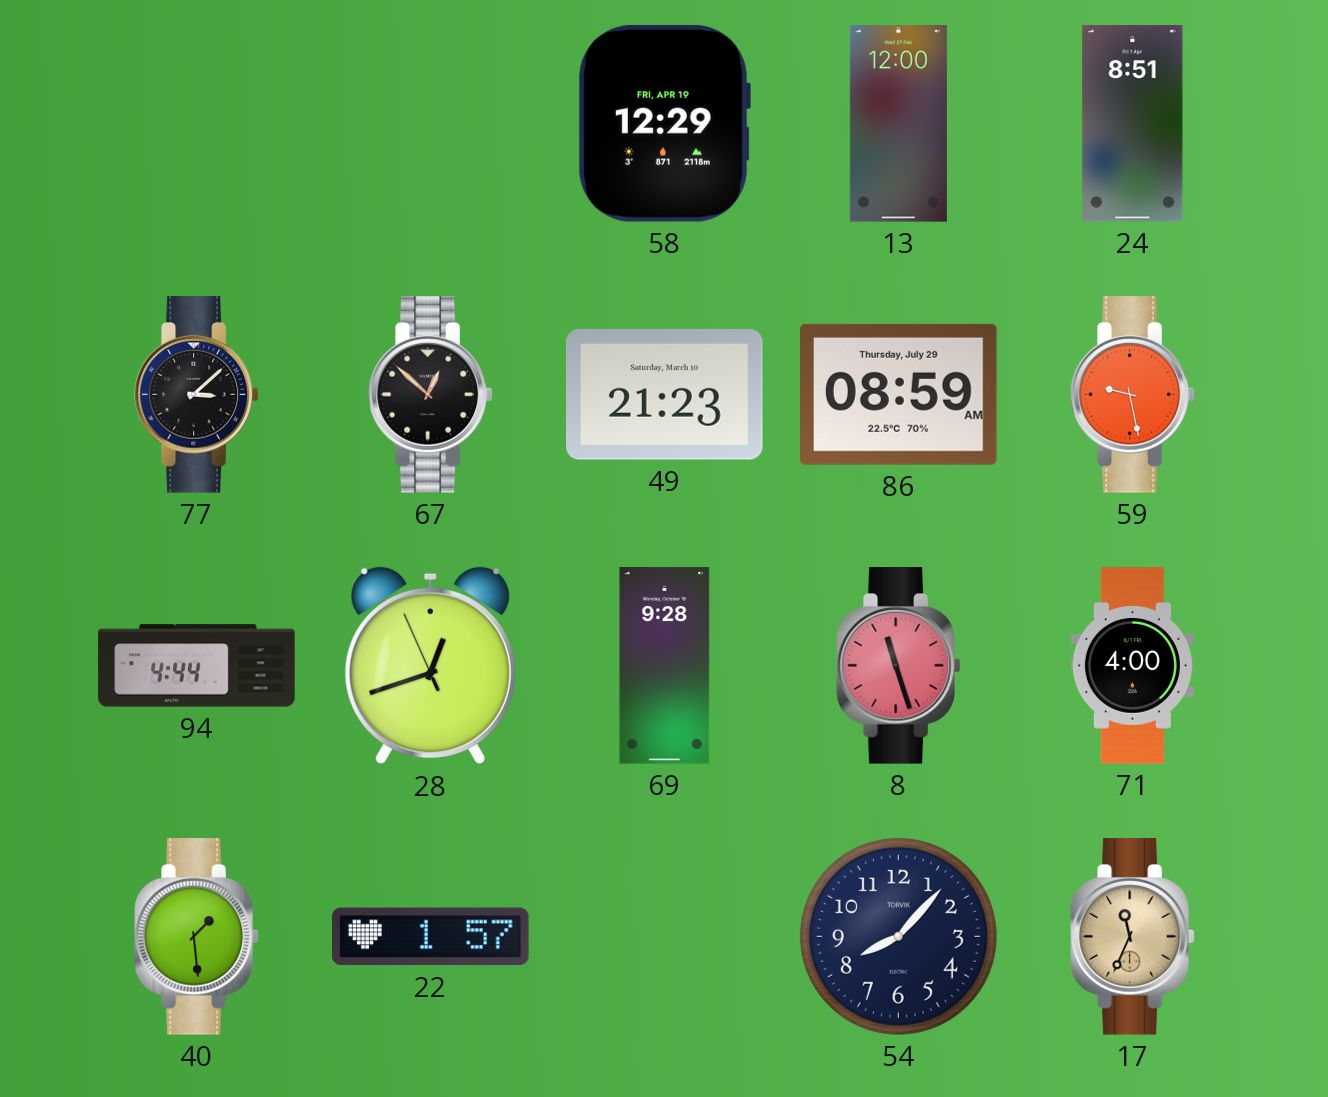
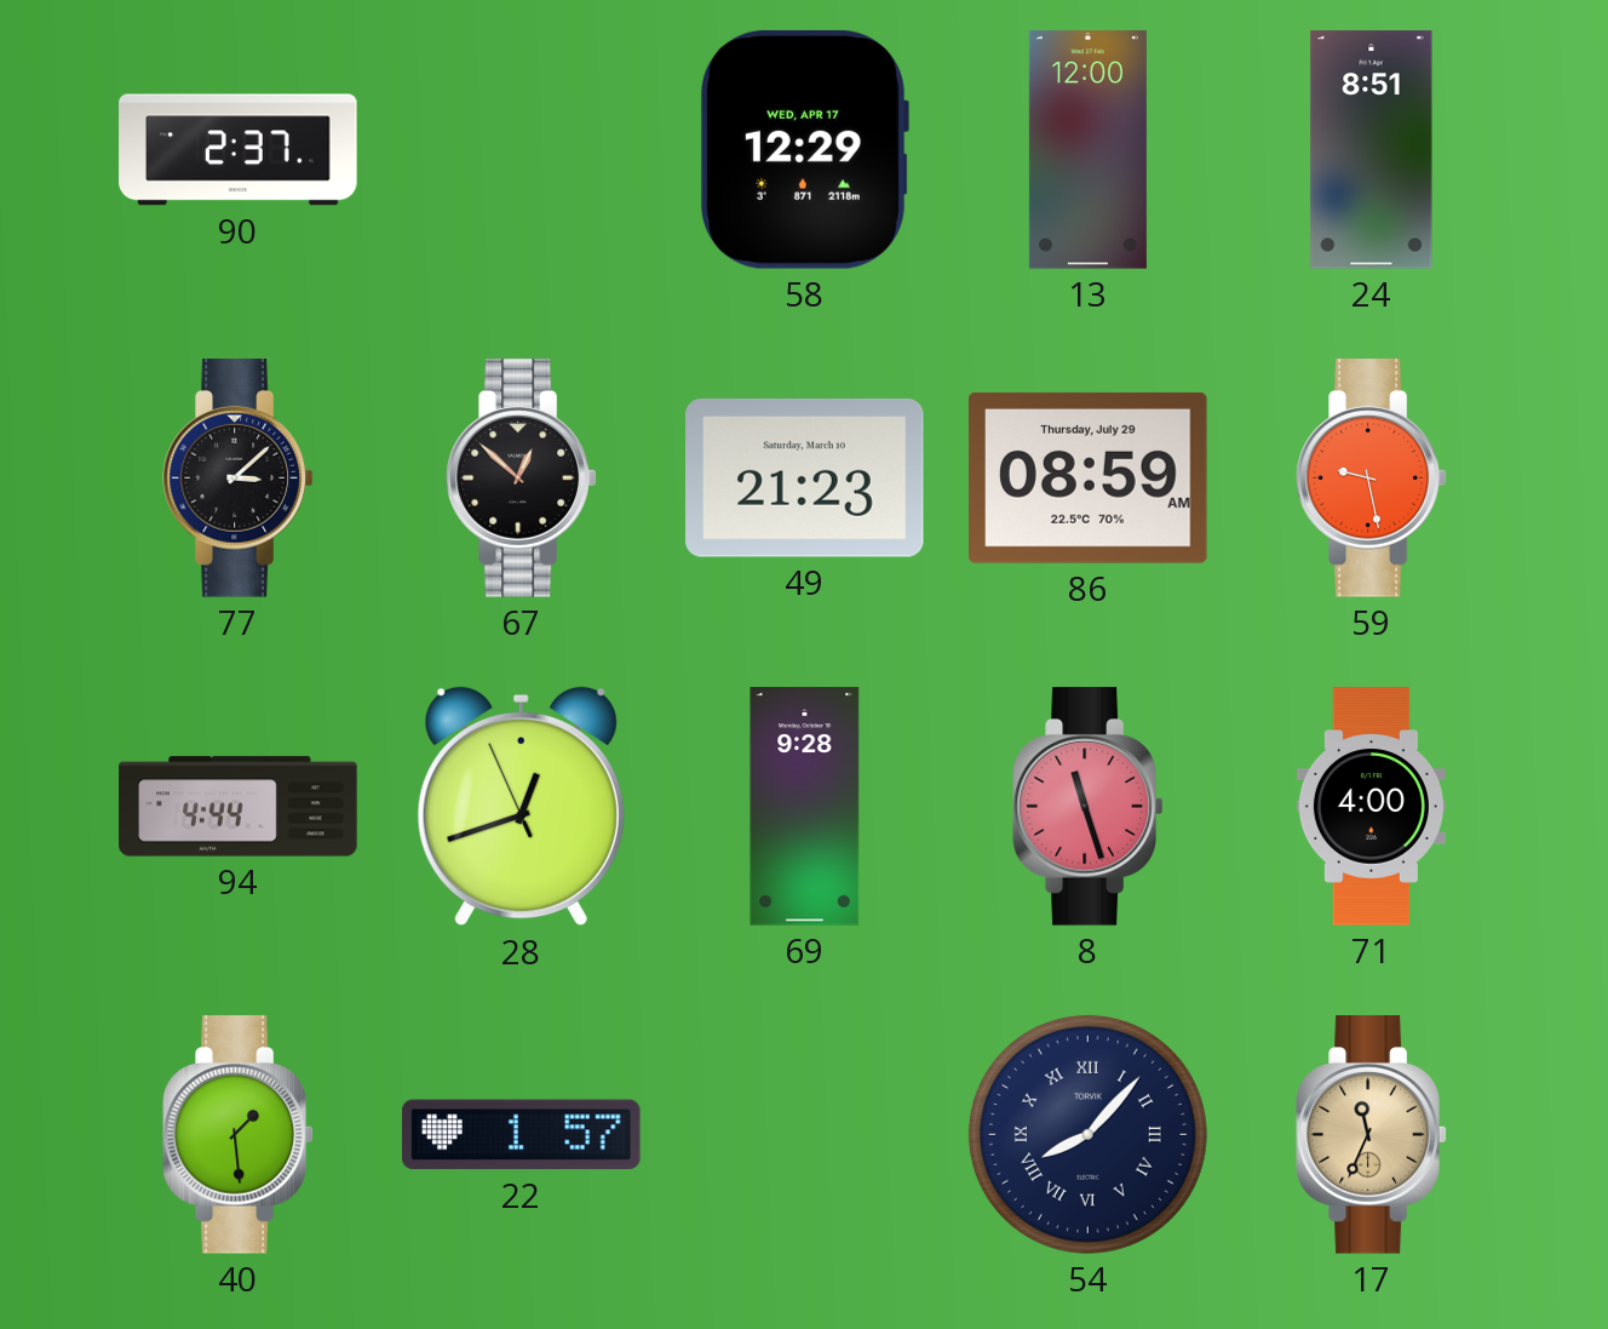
90: none -> 2:37
58 date: FRI, APR 19 -> WED, APR 17
54 numerals: Arabic -> Roman
